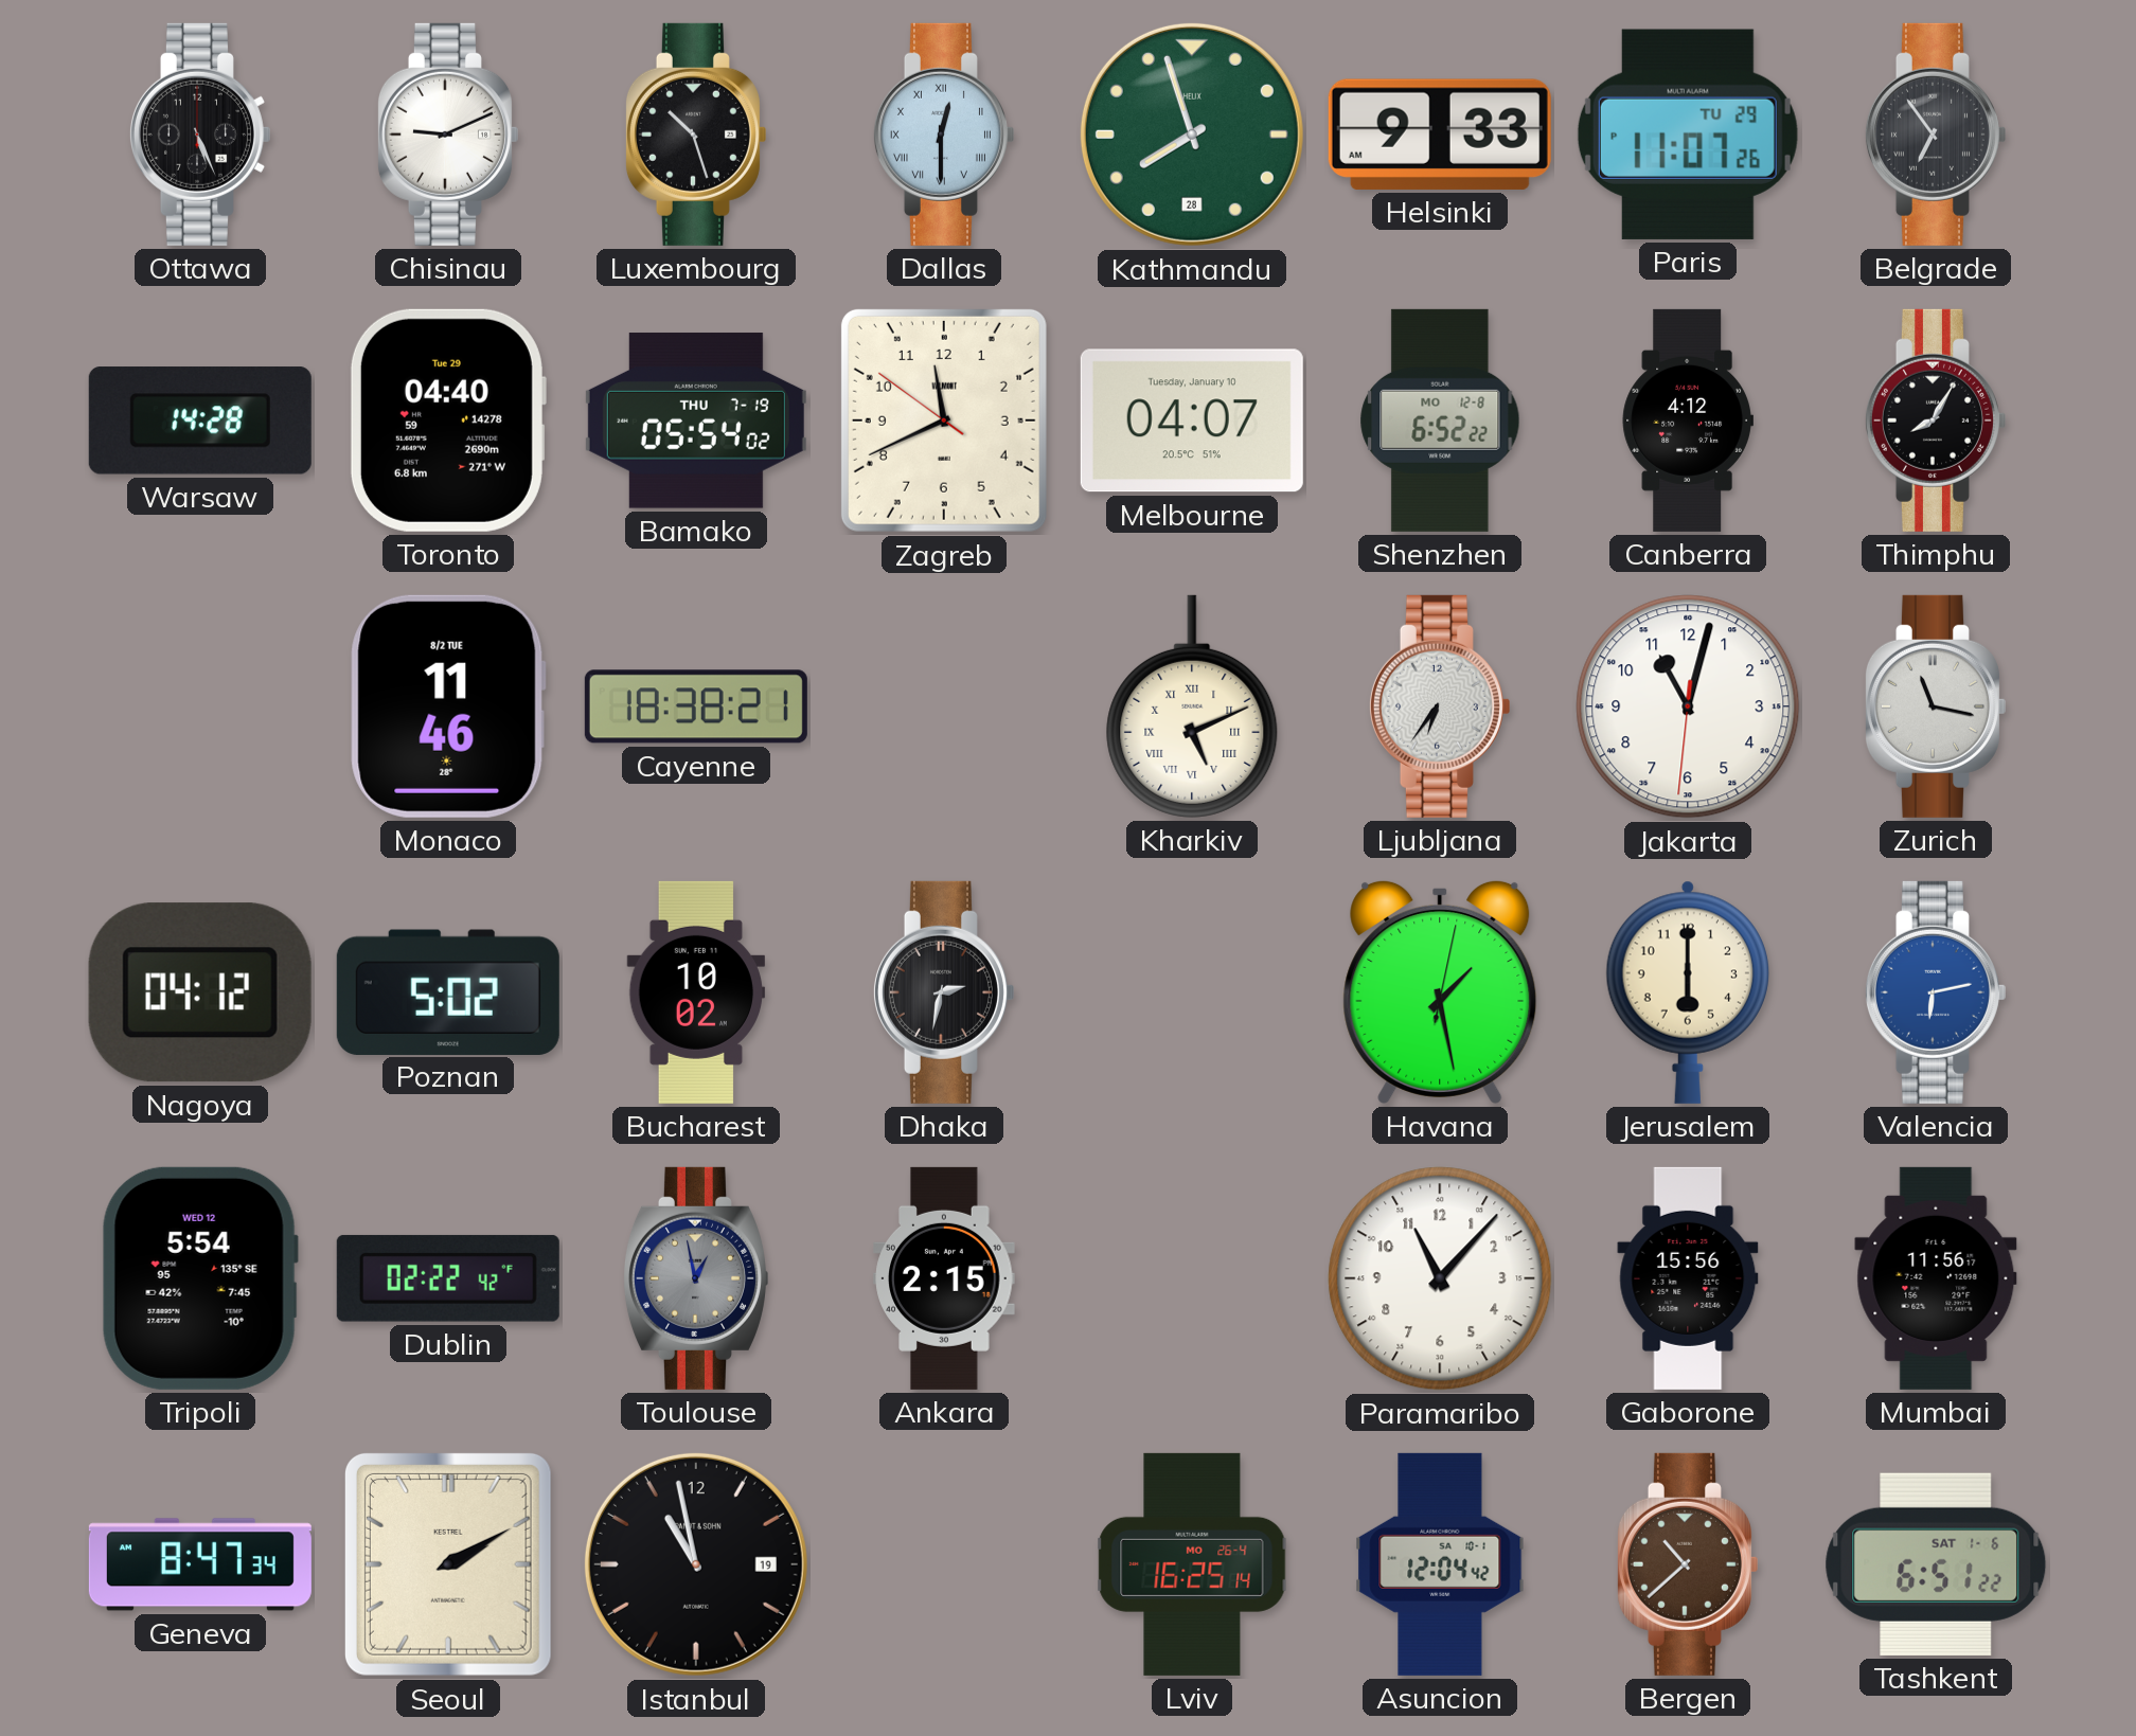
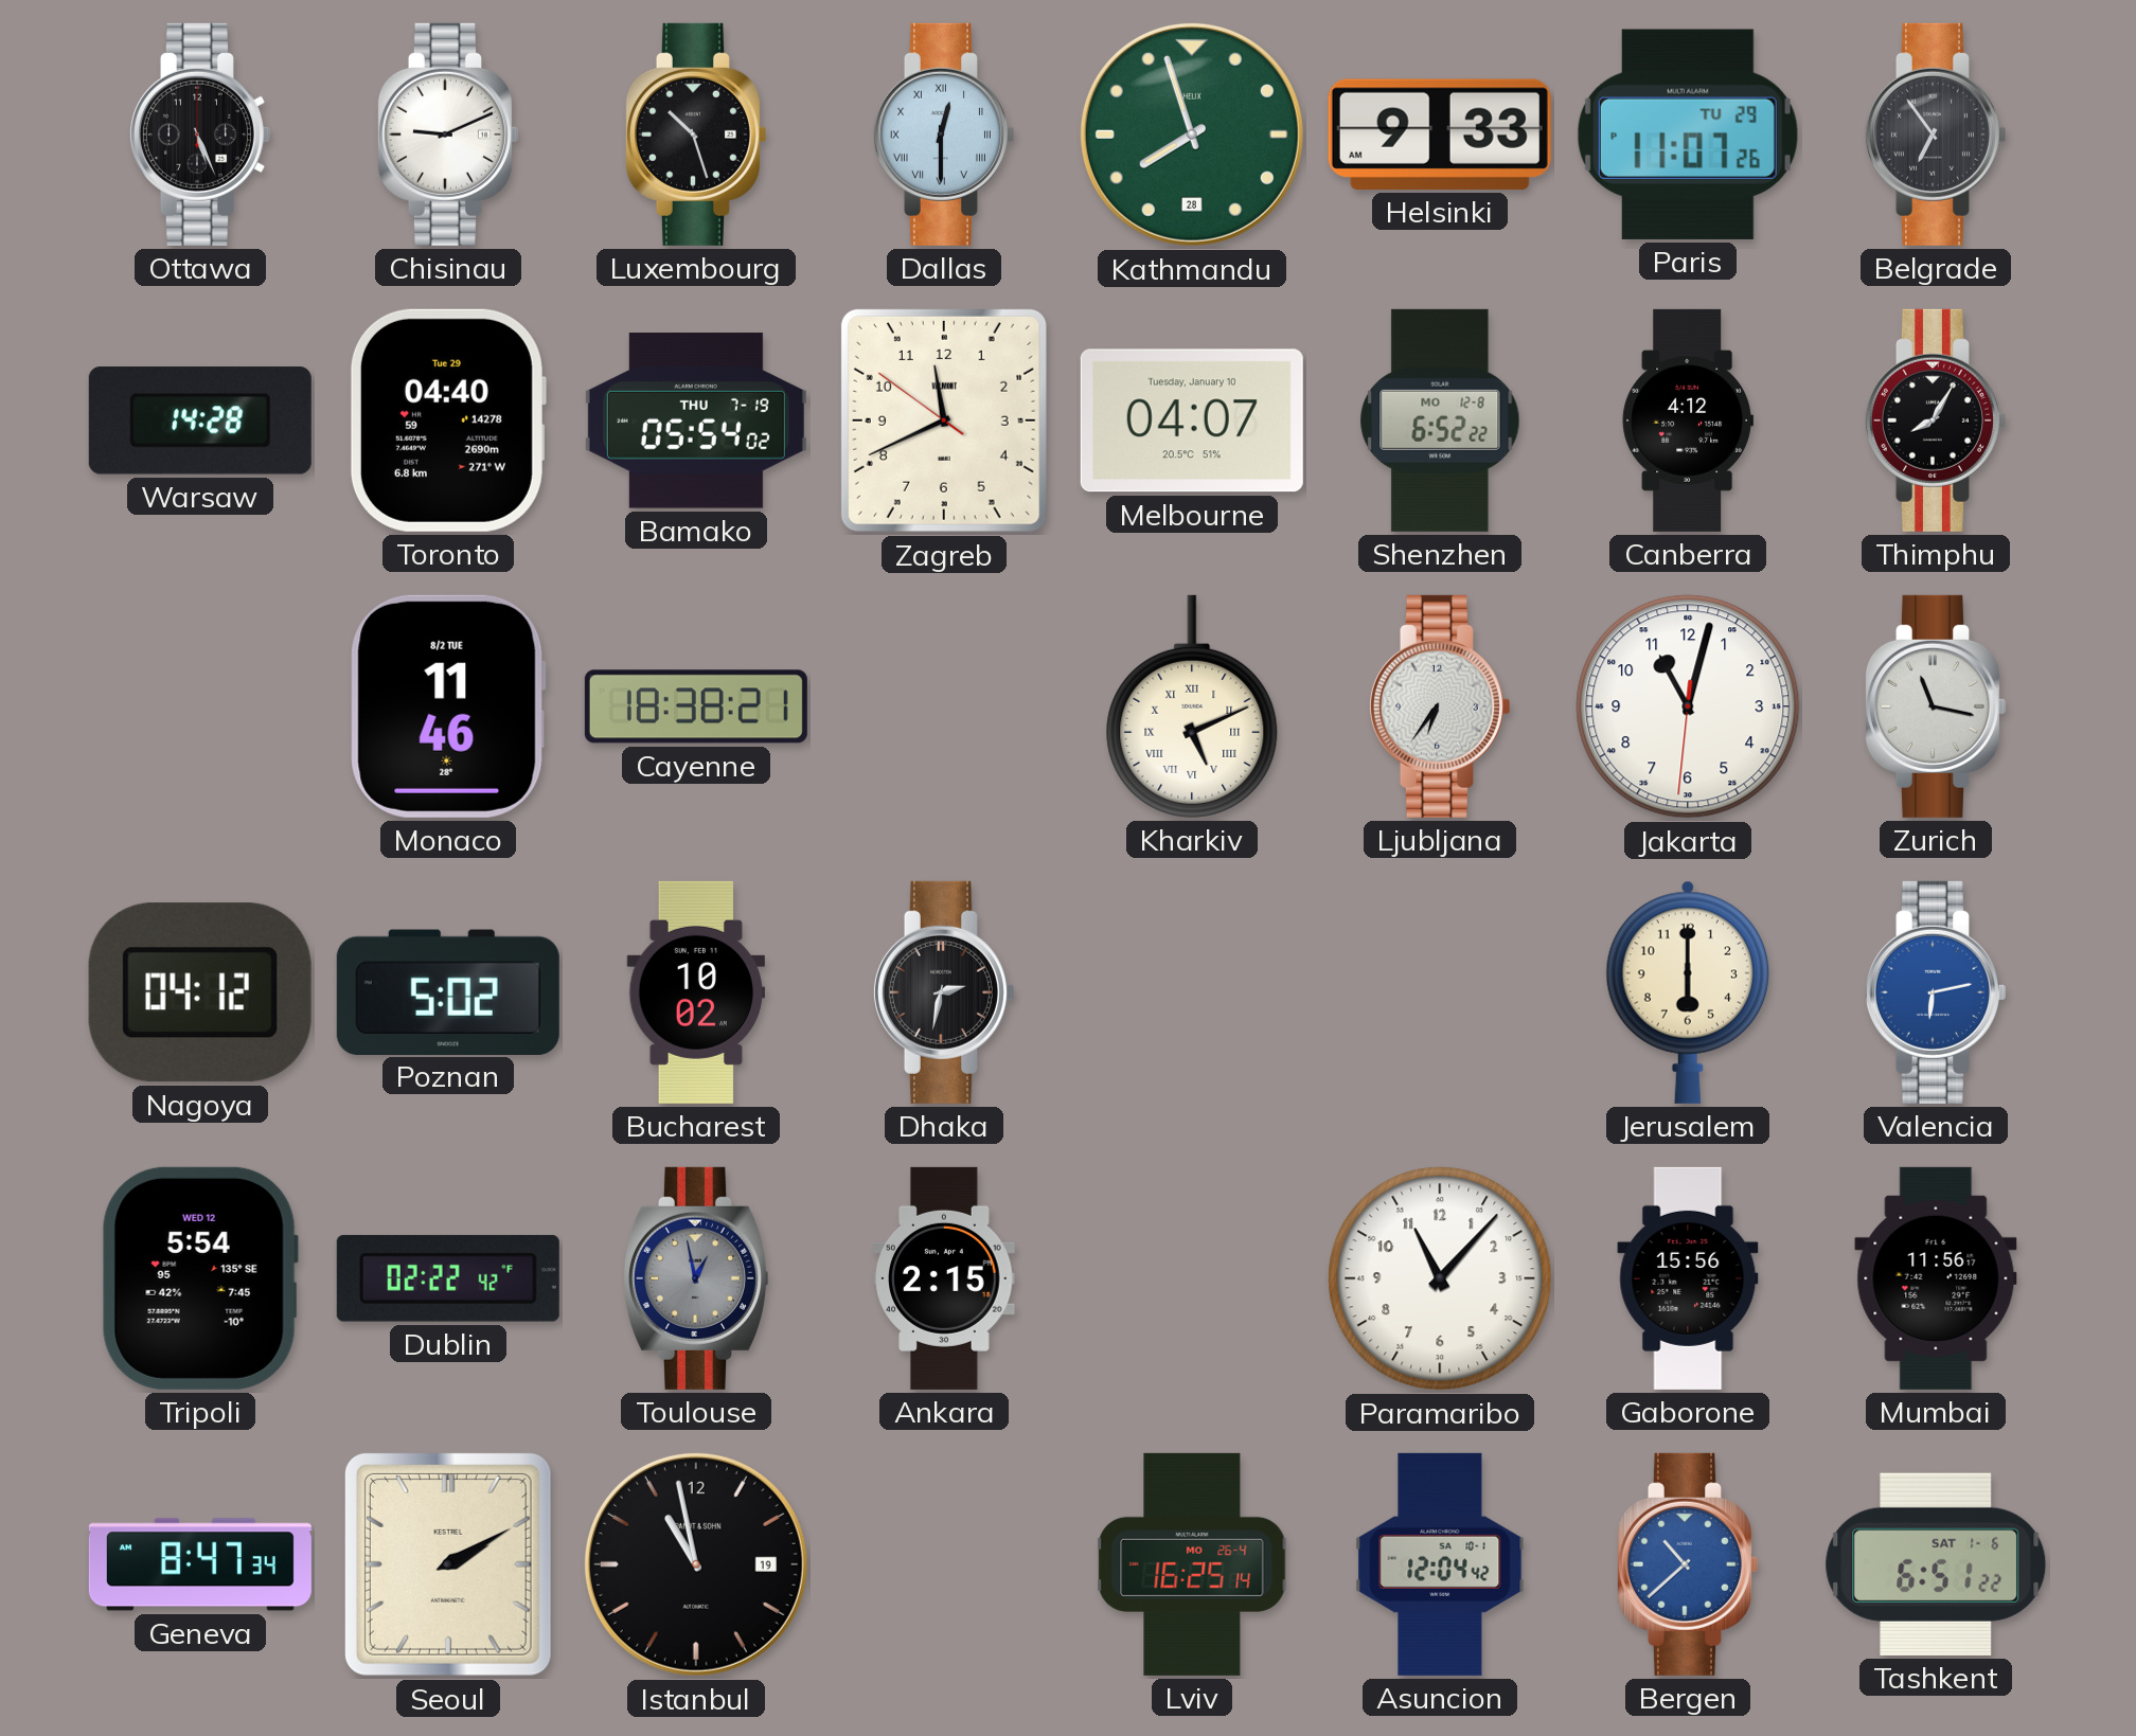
Havana: 1:28 -> none
Bergen dial: brown -> blue
